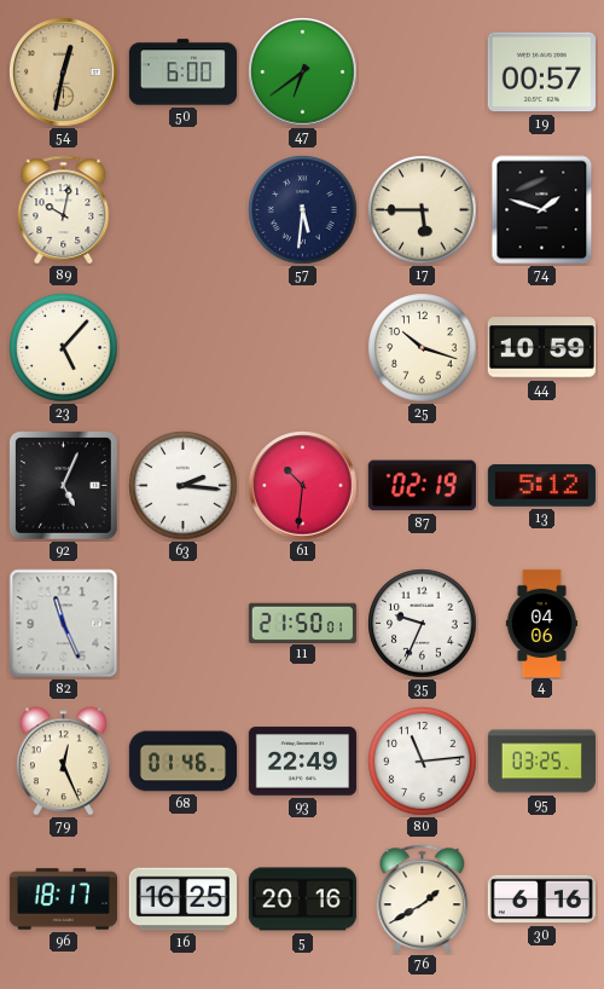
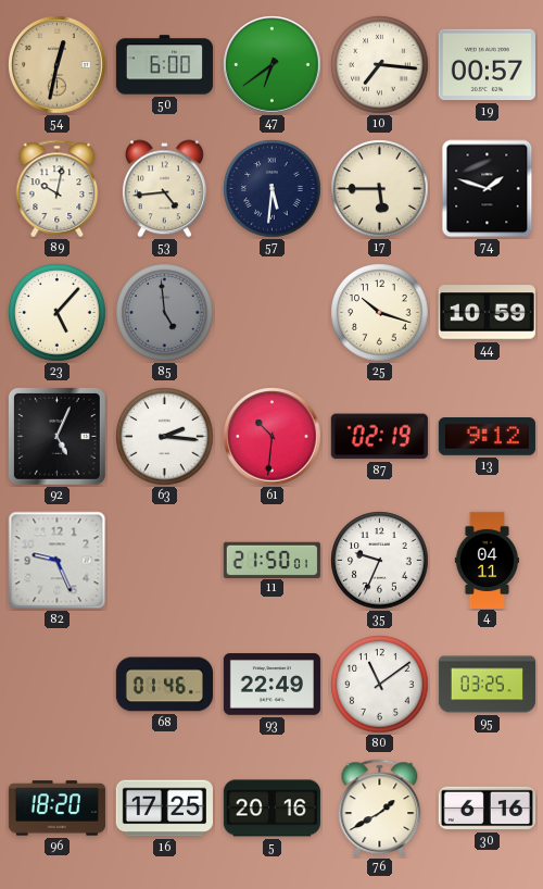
10: none -> 7:16
53: none -> 4:44
85: none -> 4:59
13: 5:12 -> 9:12
82: 11:26 -> 9:26
4: 04:06 -> 04:11
79: 12:26 -> none
80: 11:14 -> 11:09
96: 18:17 -> 18:20
16: 16:25 -> 17:25
